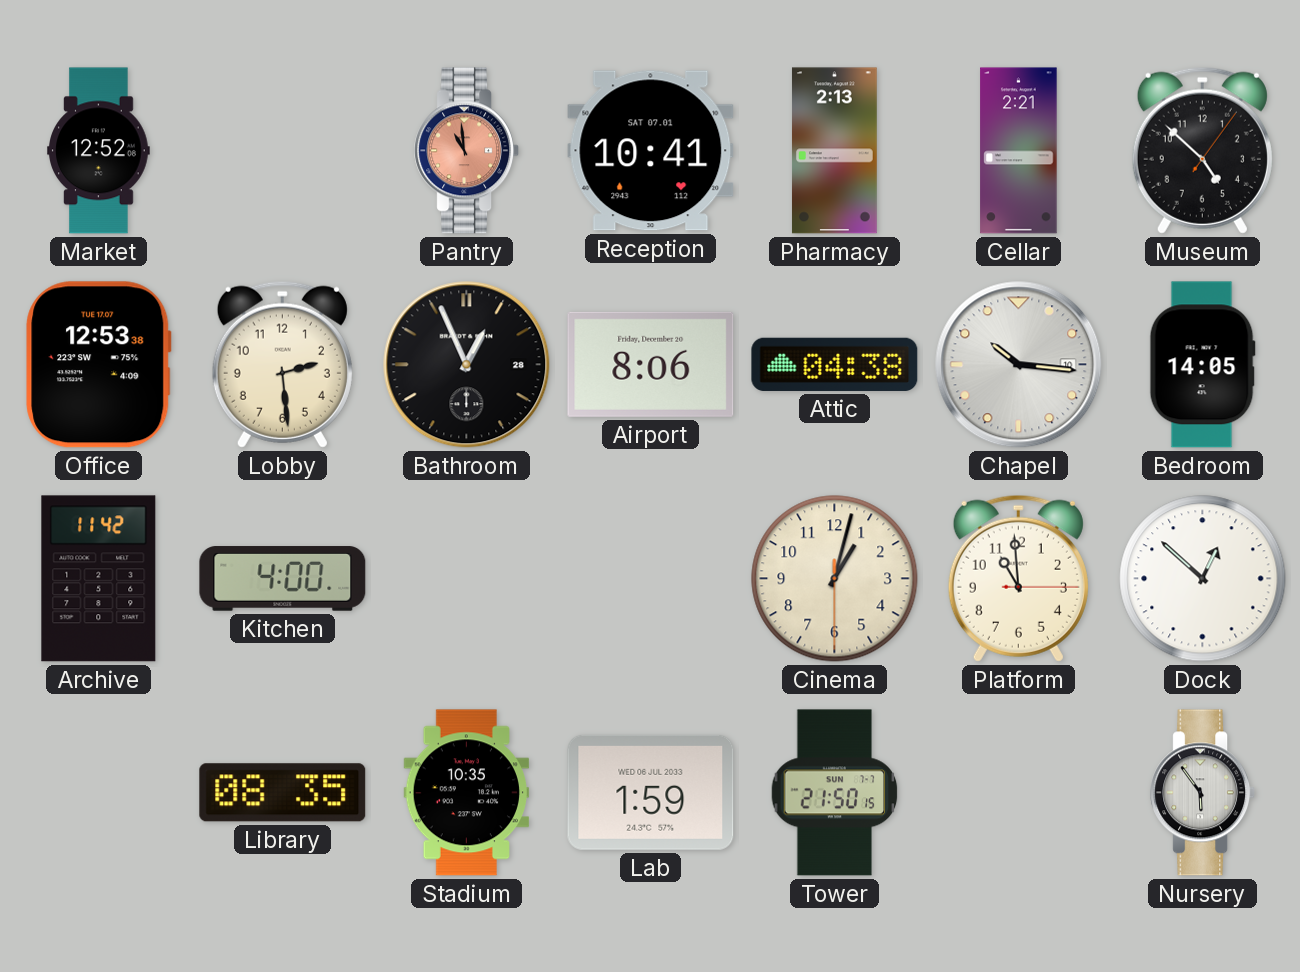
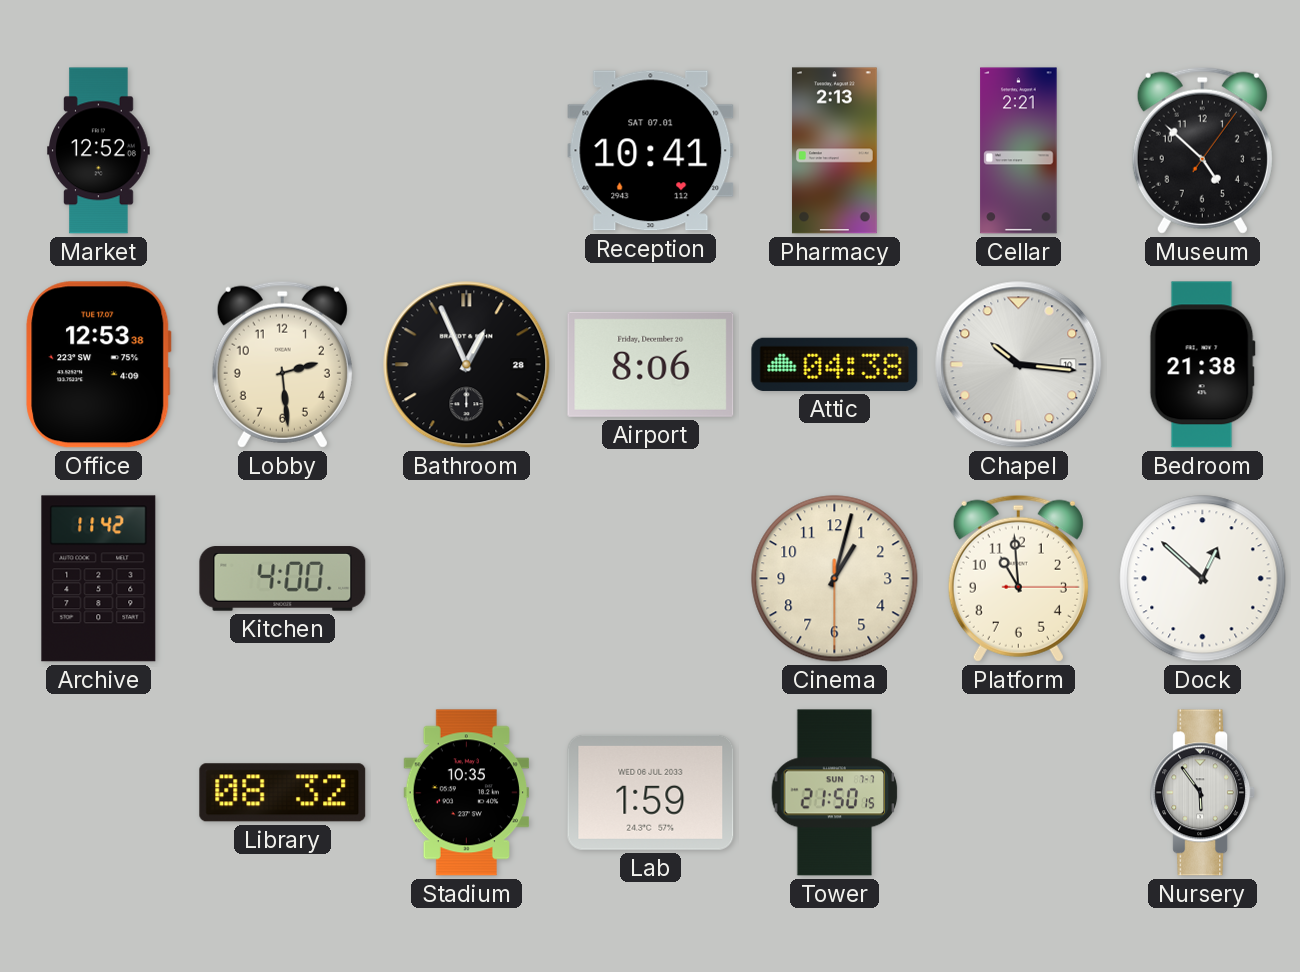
Pantry: 10:59 -> none
Bedroom: 14:05 -> 21:38
Library: 08:35 -> 08:32
